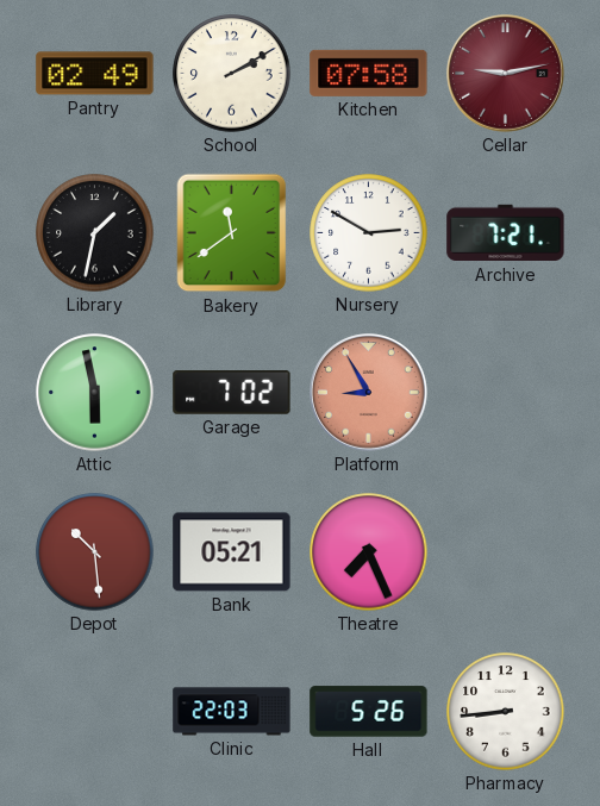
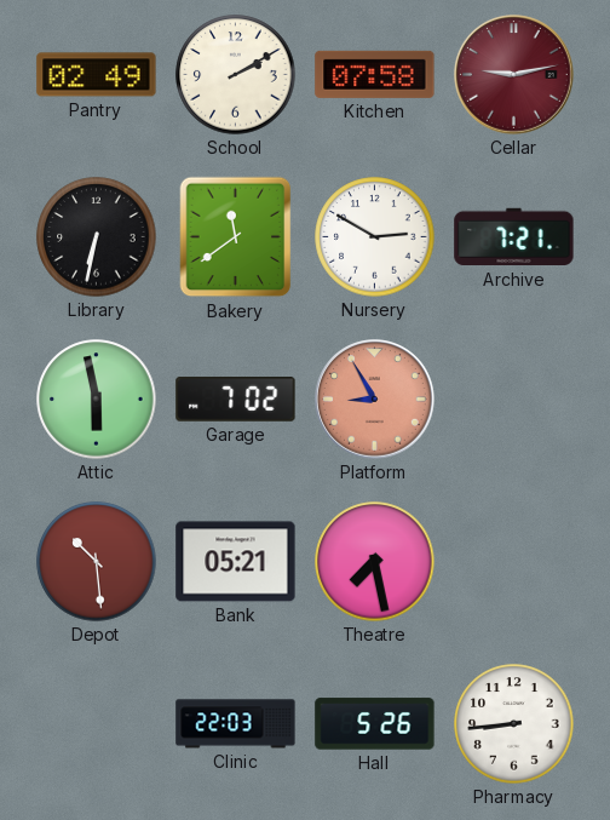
Library: 1:32 -> 6:32
Theatre: 7:26 -> 7:28
